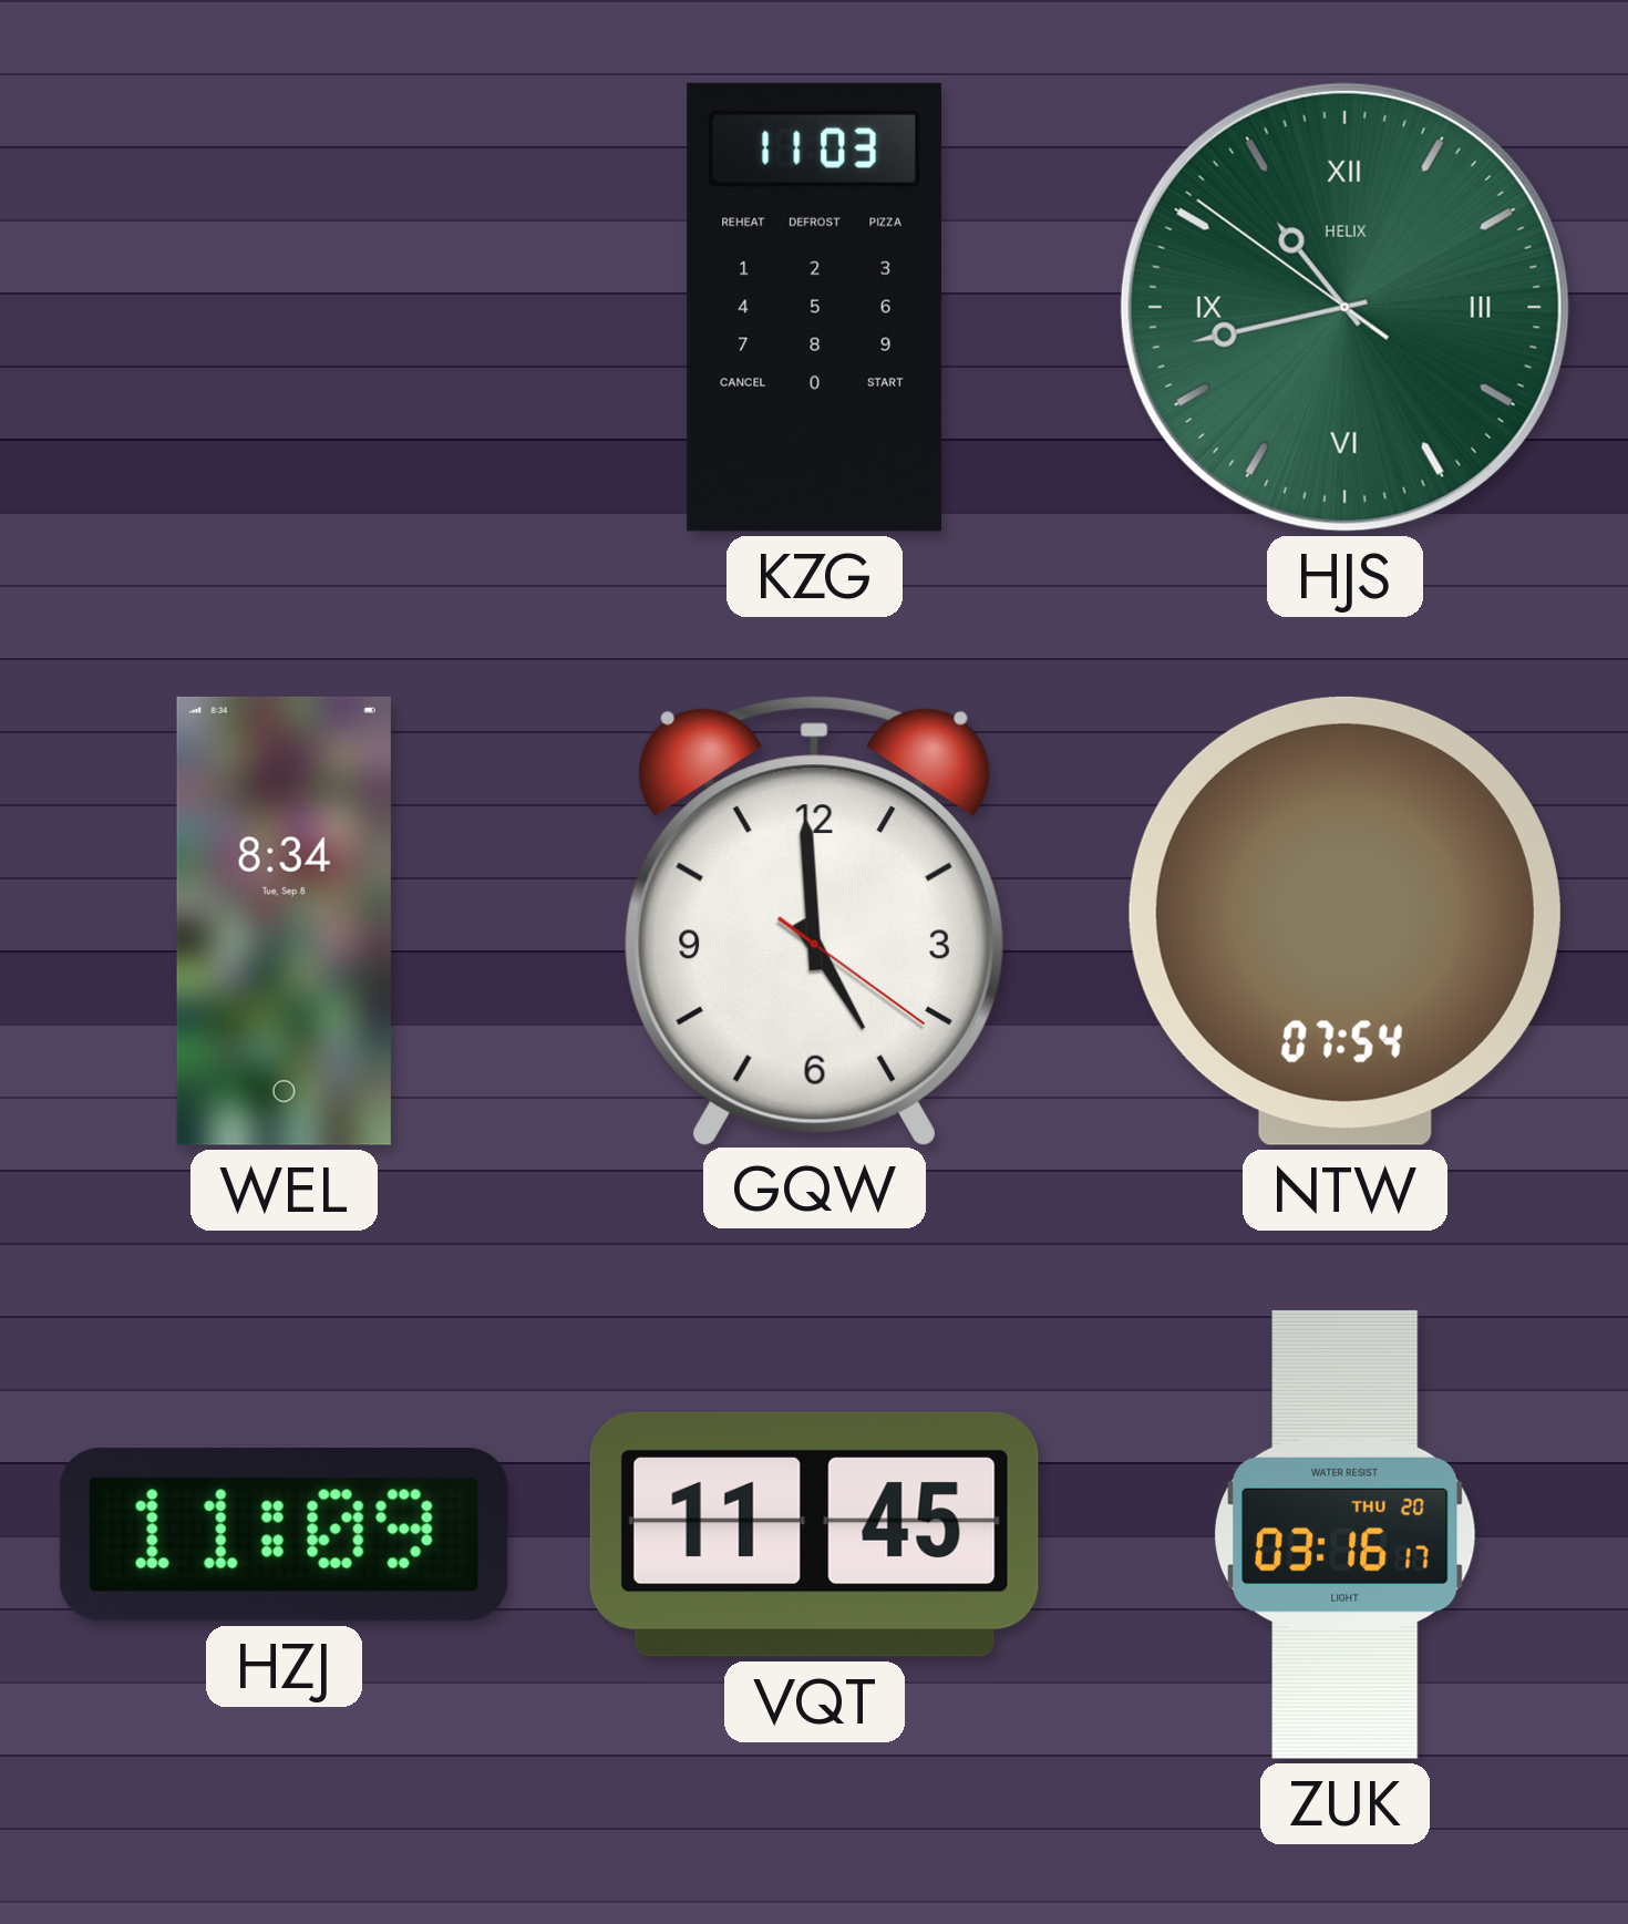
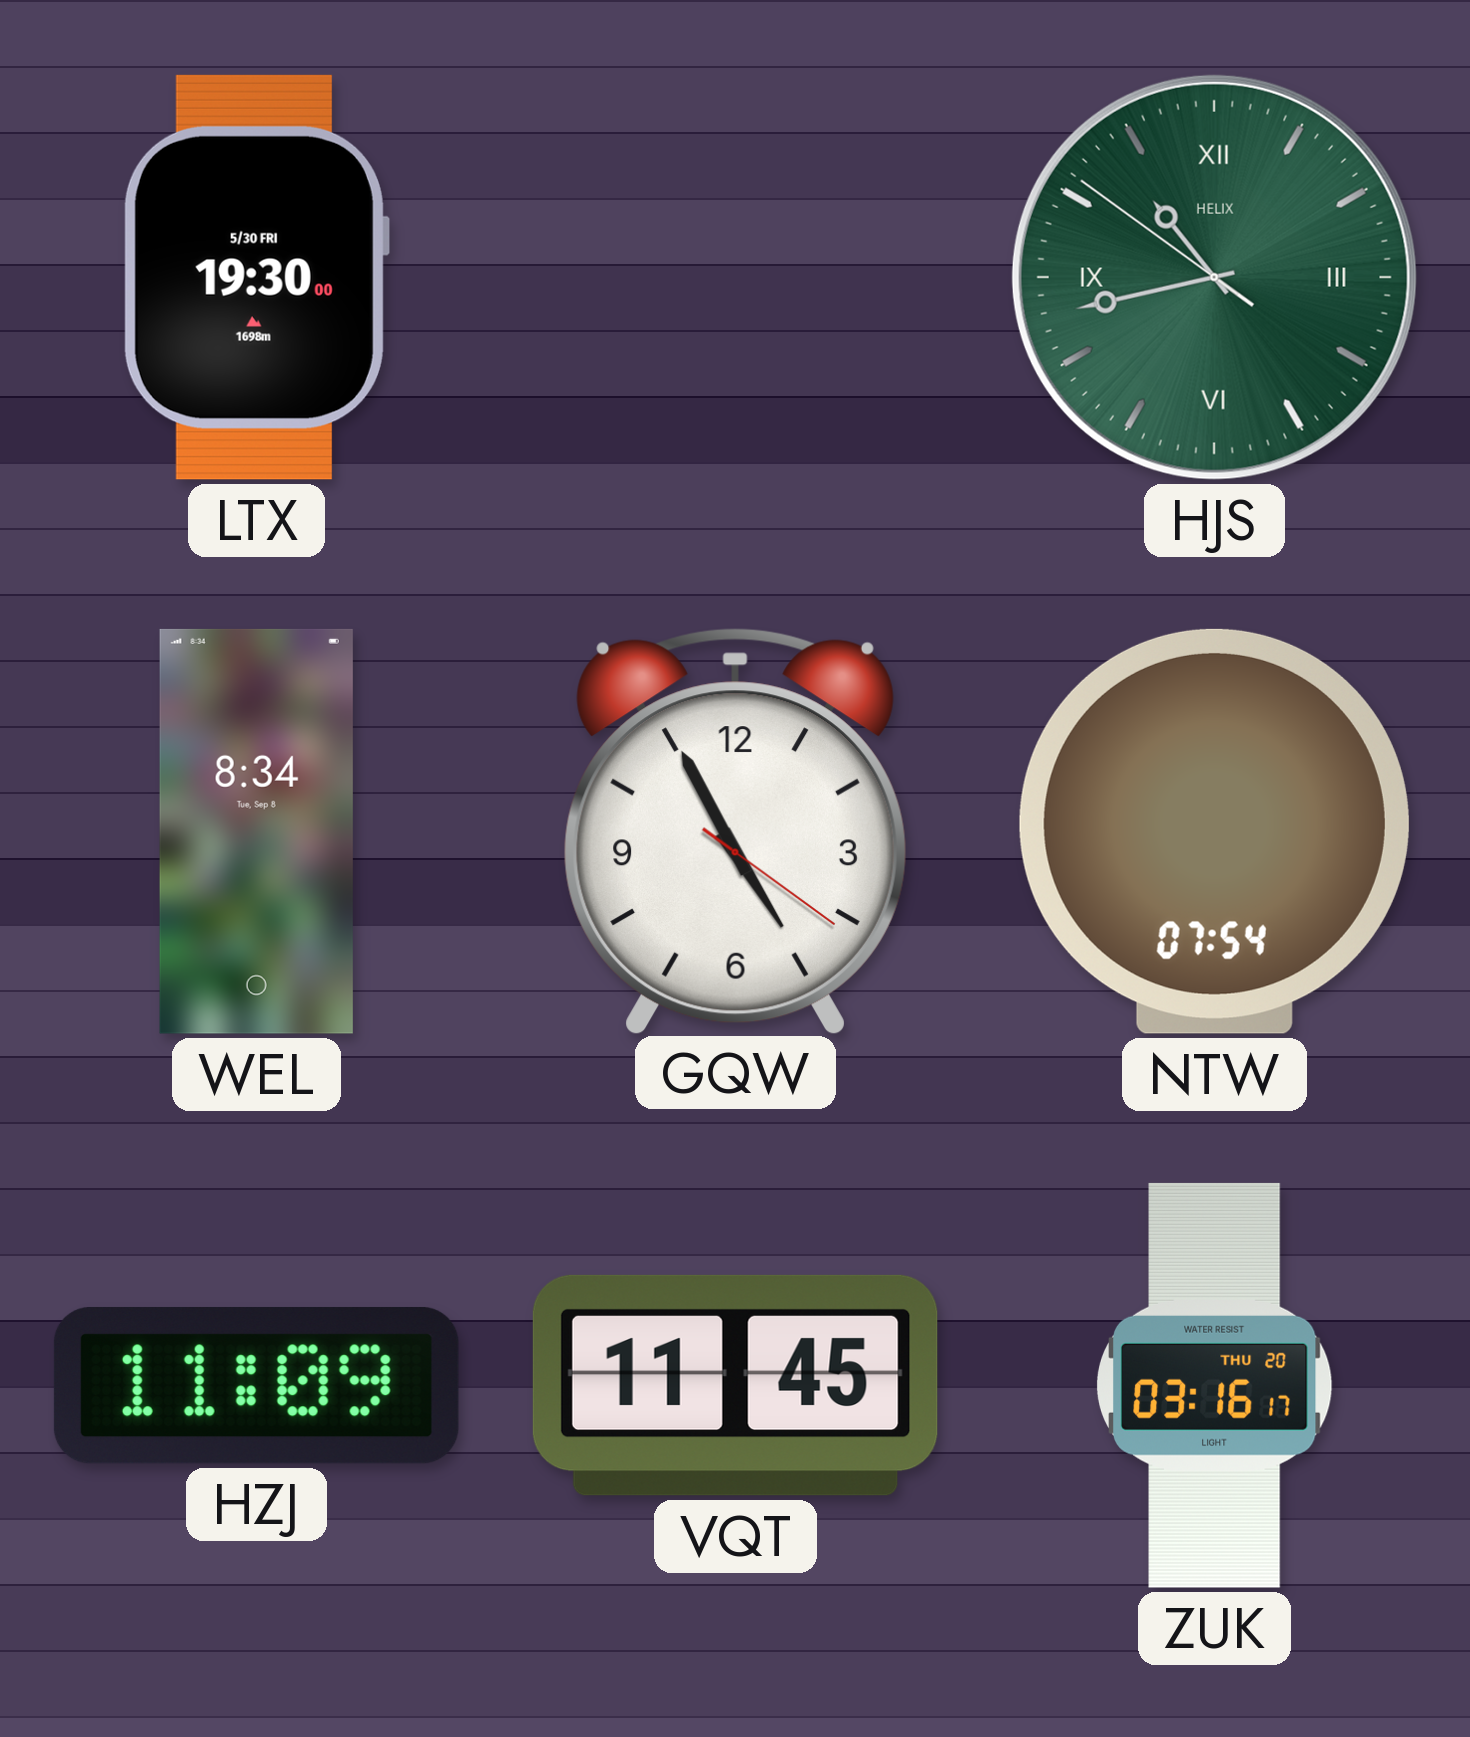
LTX: none -> 19:30
KZG: 11:03 -> none
GQW: 4:59 -> 4:55
